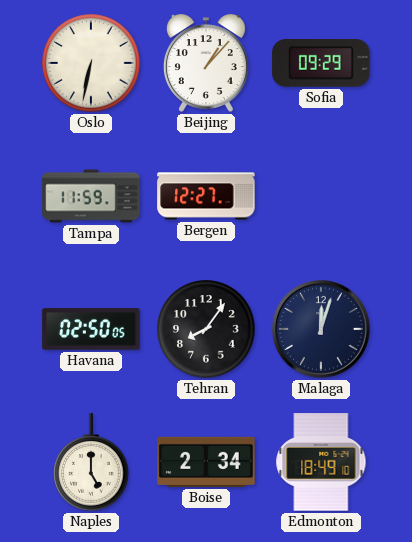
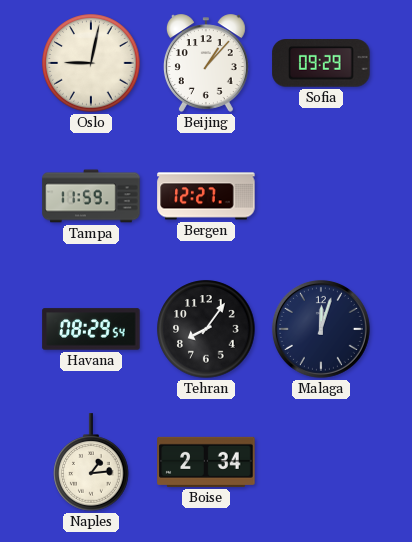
Oslo: 6:32 -> 9:02
Havana: 02:50 -> 08:29
Naples: 5:00 -> 1:14
Edmonton: 18:49 -> none
